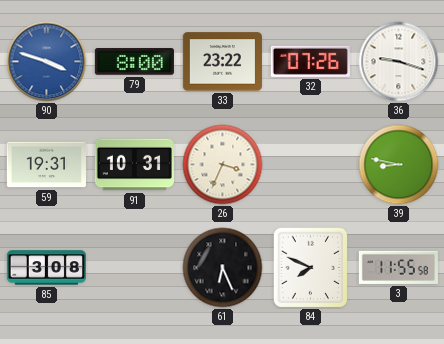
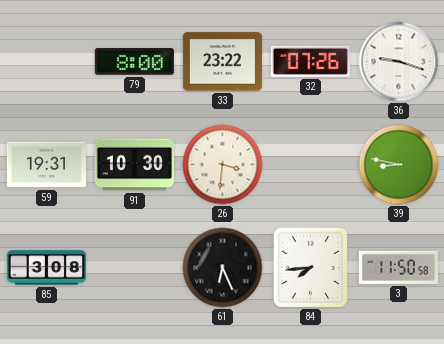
90: 3:48 -> none
91: 10:31 -> 10:30
26: 3:34 -> 3:31
84: 7:49 -> 7:44
3: 11:55 -> 11:50
